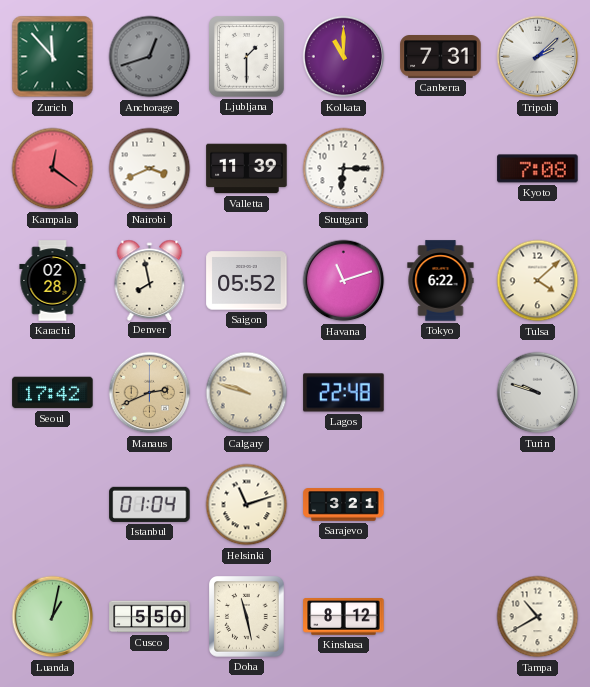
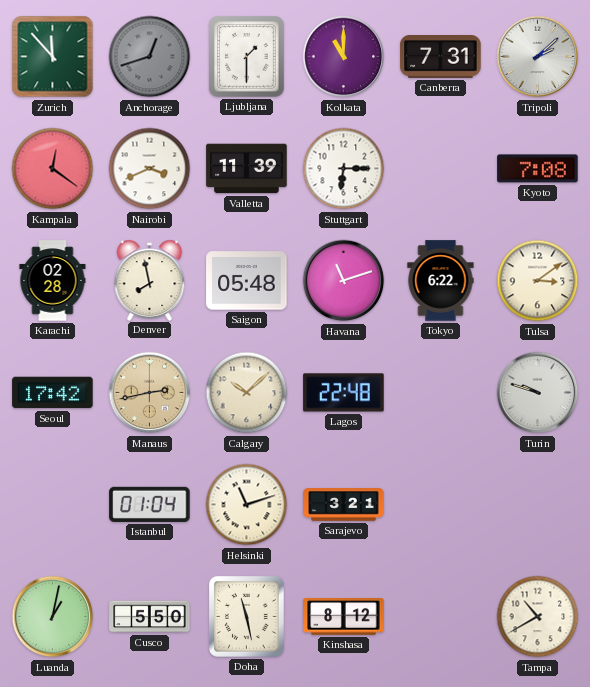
Saigon: 05:52 -> 05:48
Tulsa: 4:08 -> 3:09
Manaus: 2:41 -> 2:43
Calgary: 9:48 -> 10:08
